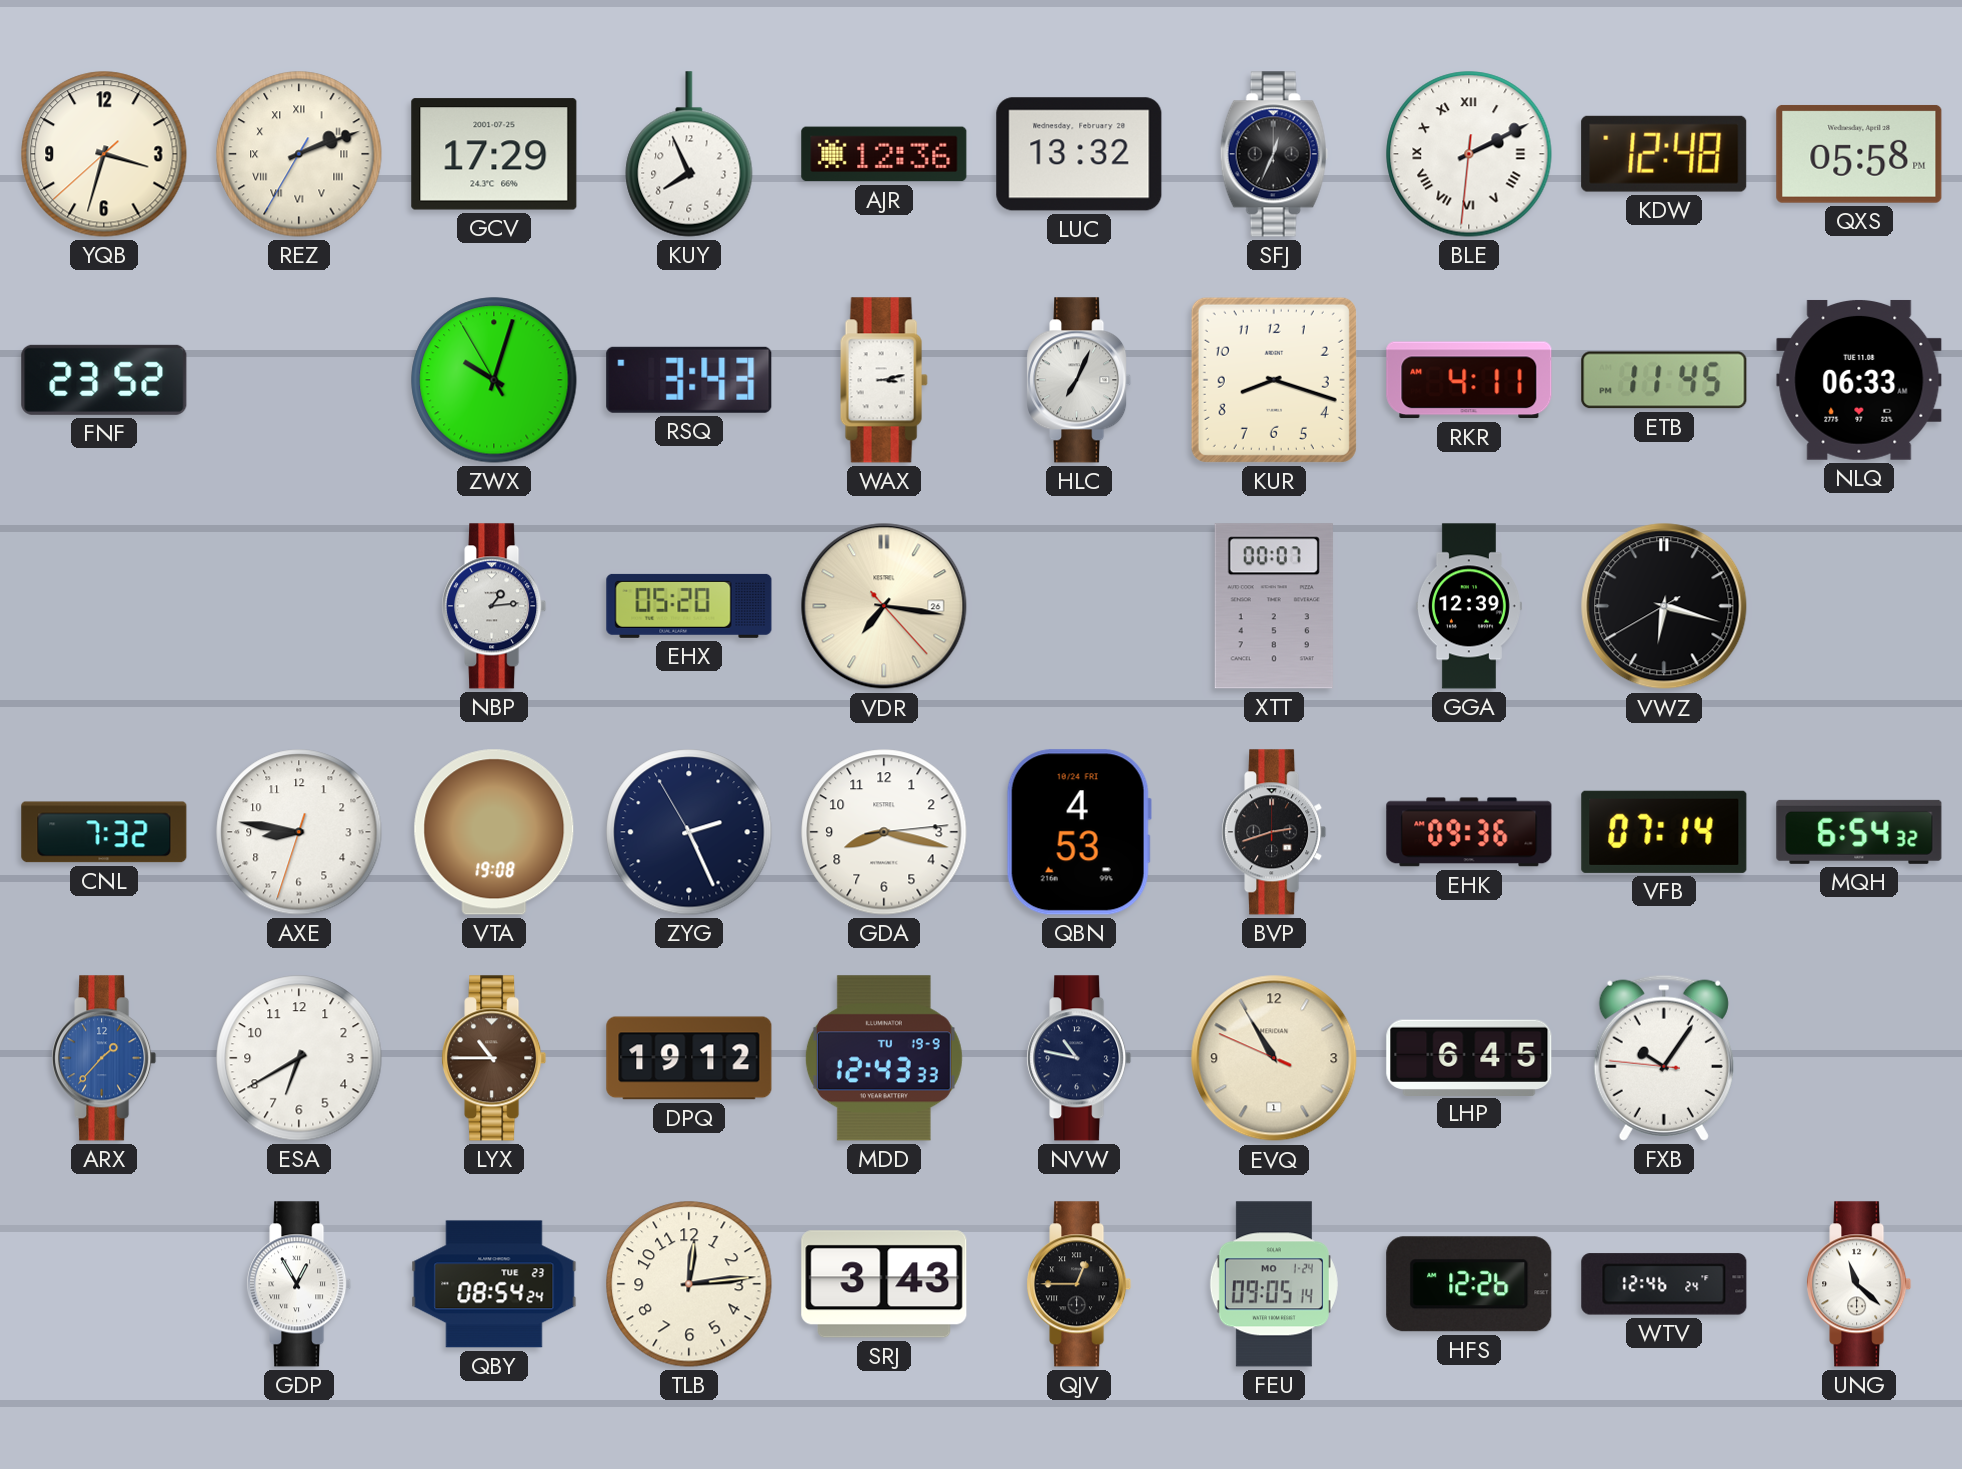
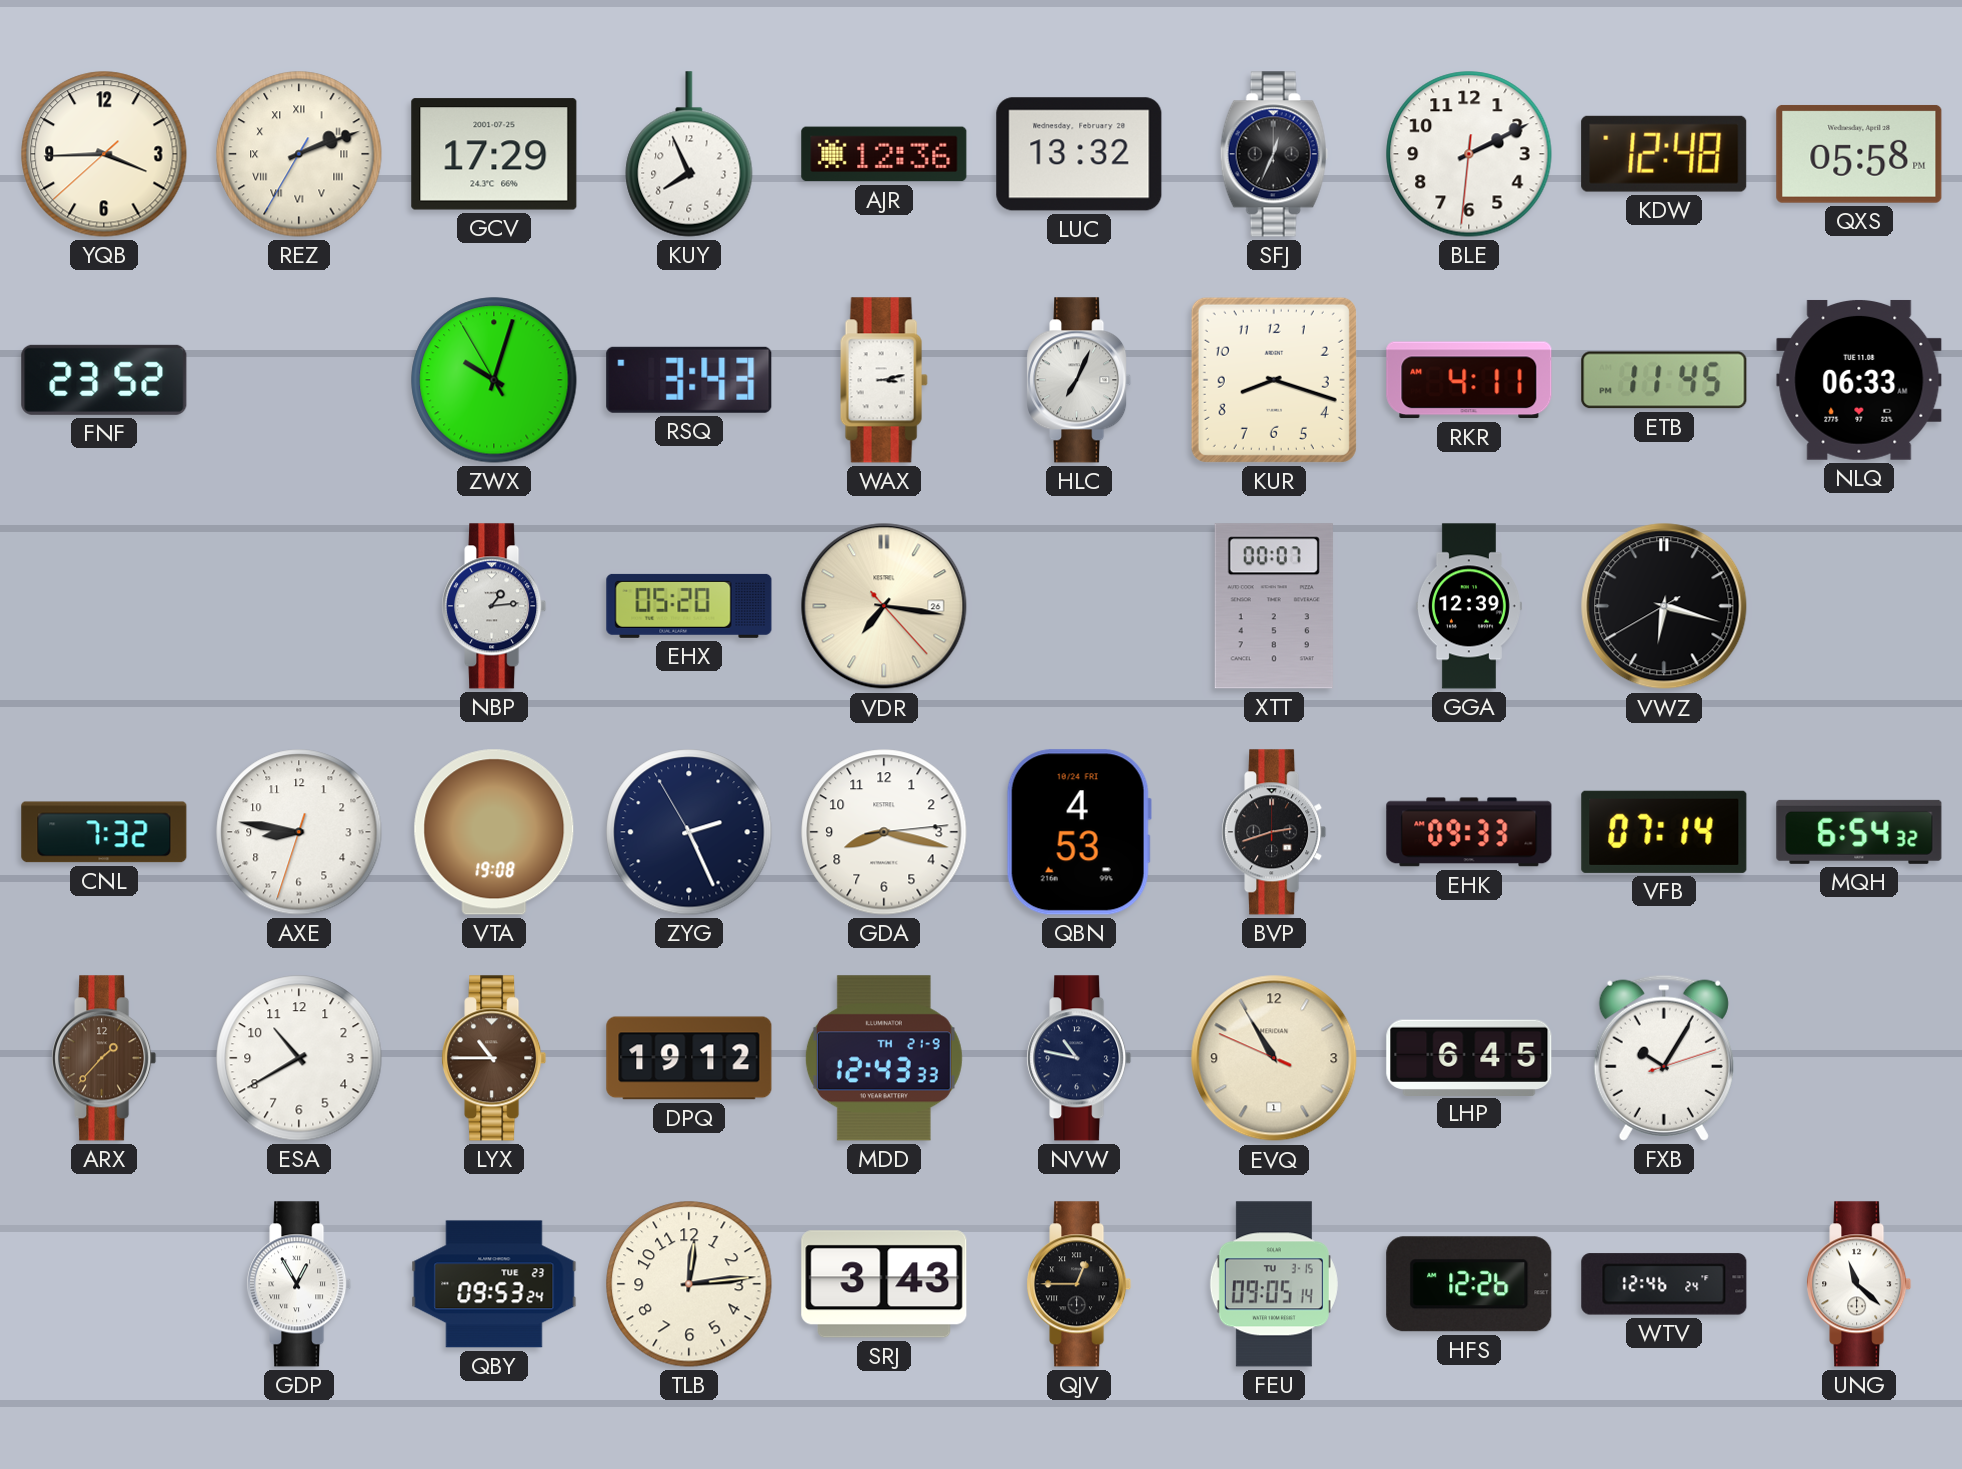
YQB: 3:32 -> 3:44
BLE numerals: Roman -> Arabic
EHK: 09:36 -> 09:33
ARX dial: blue -> brown
ESA: 6:40 -> 10:40
MDD date: TU 19-9 -> TH 21-9
FXB: 10:05:46 -> 10:05:12
QBY: 08:54 -> 09:53
FEU date: MO 1-24 -> TU 3-15
